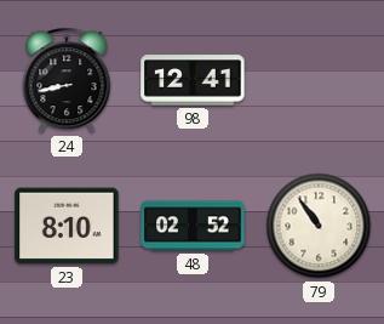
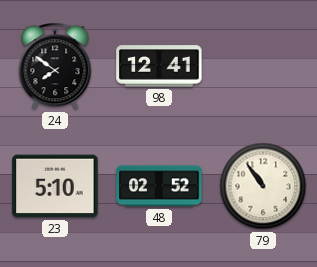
24: 8:43 -> 7:51
23: 8:10 -> 5:10
